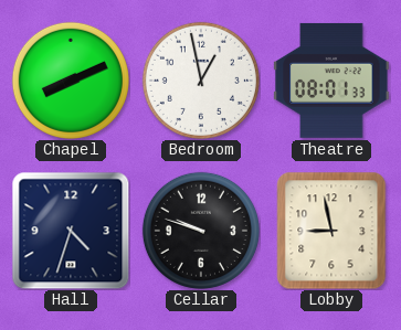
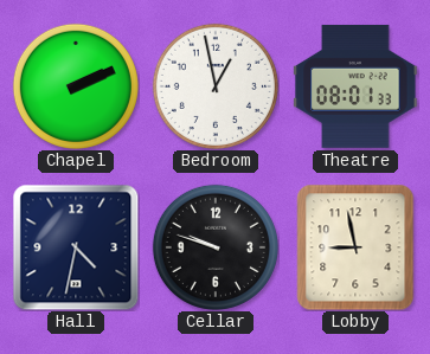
Chapel: 8:11 -> 2:11
Hall: 4:33 -> 4:32
